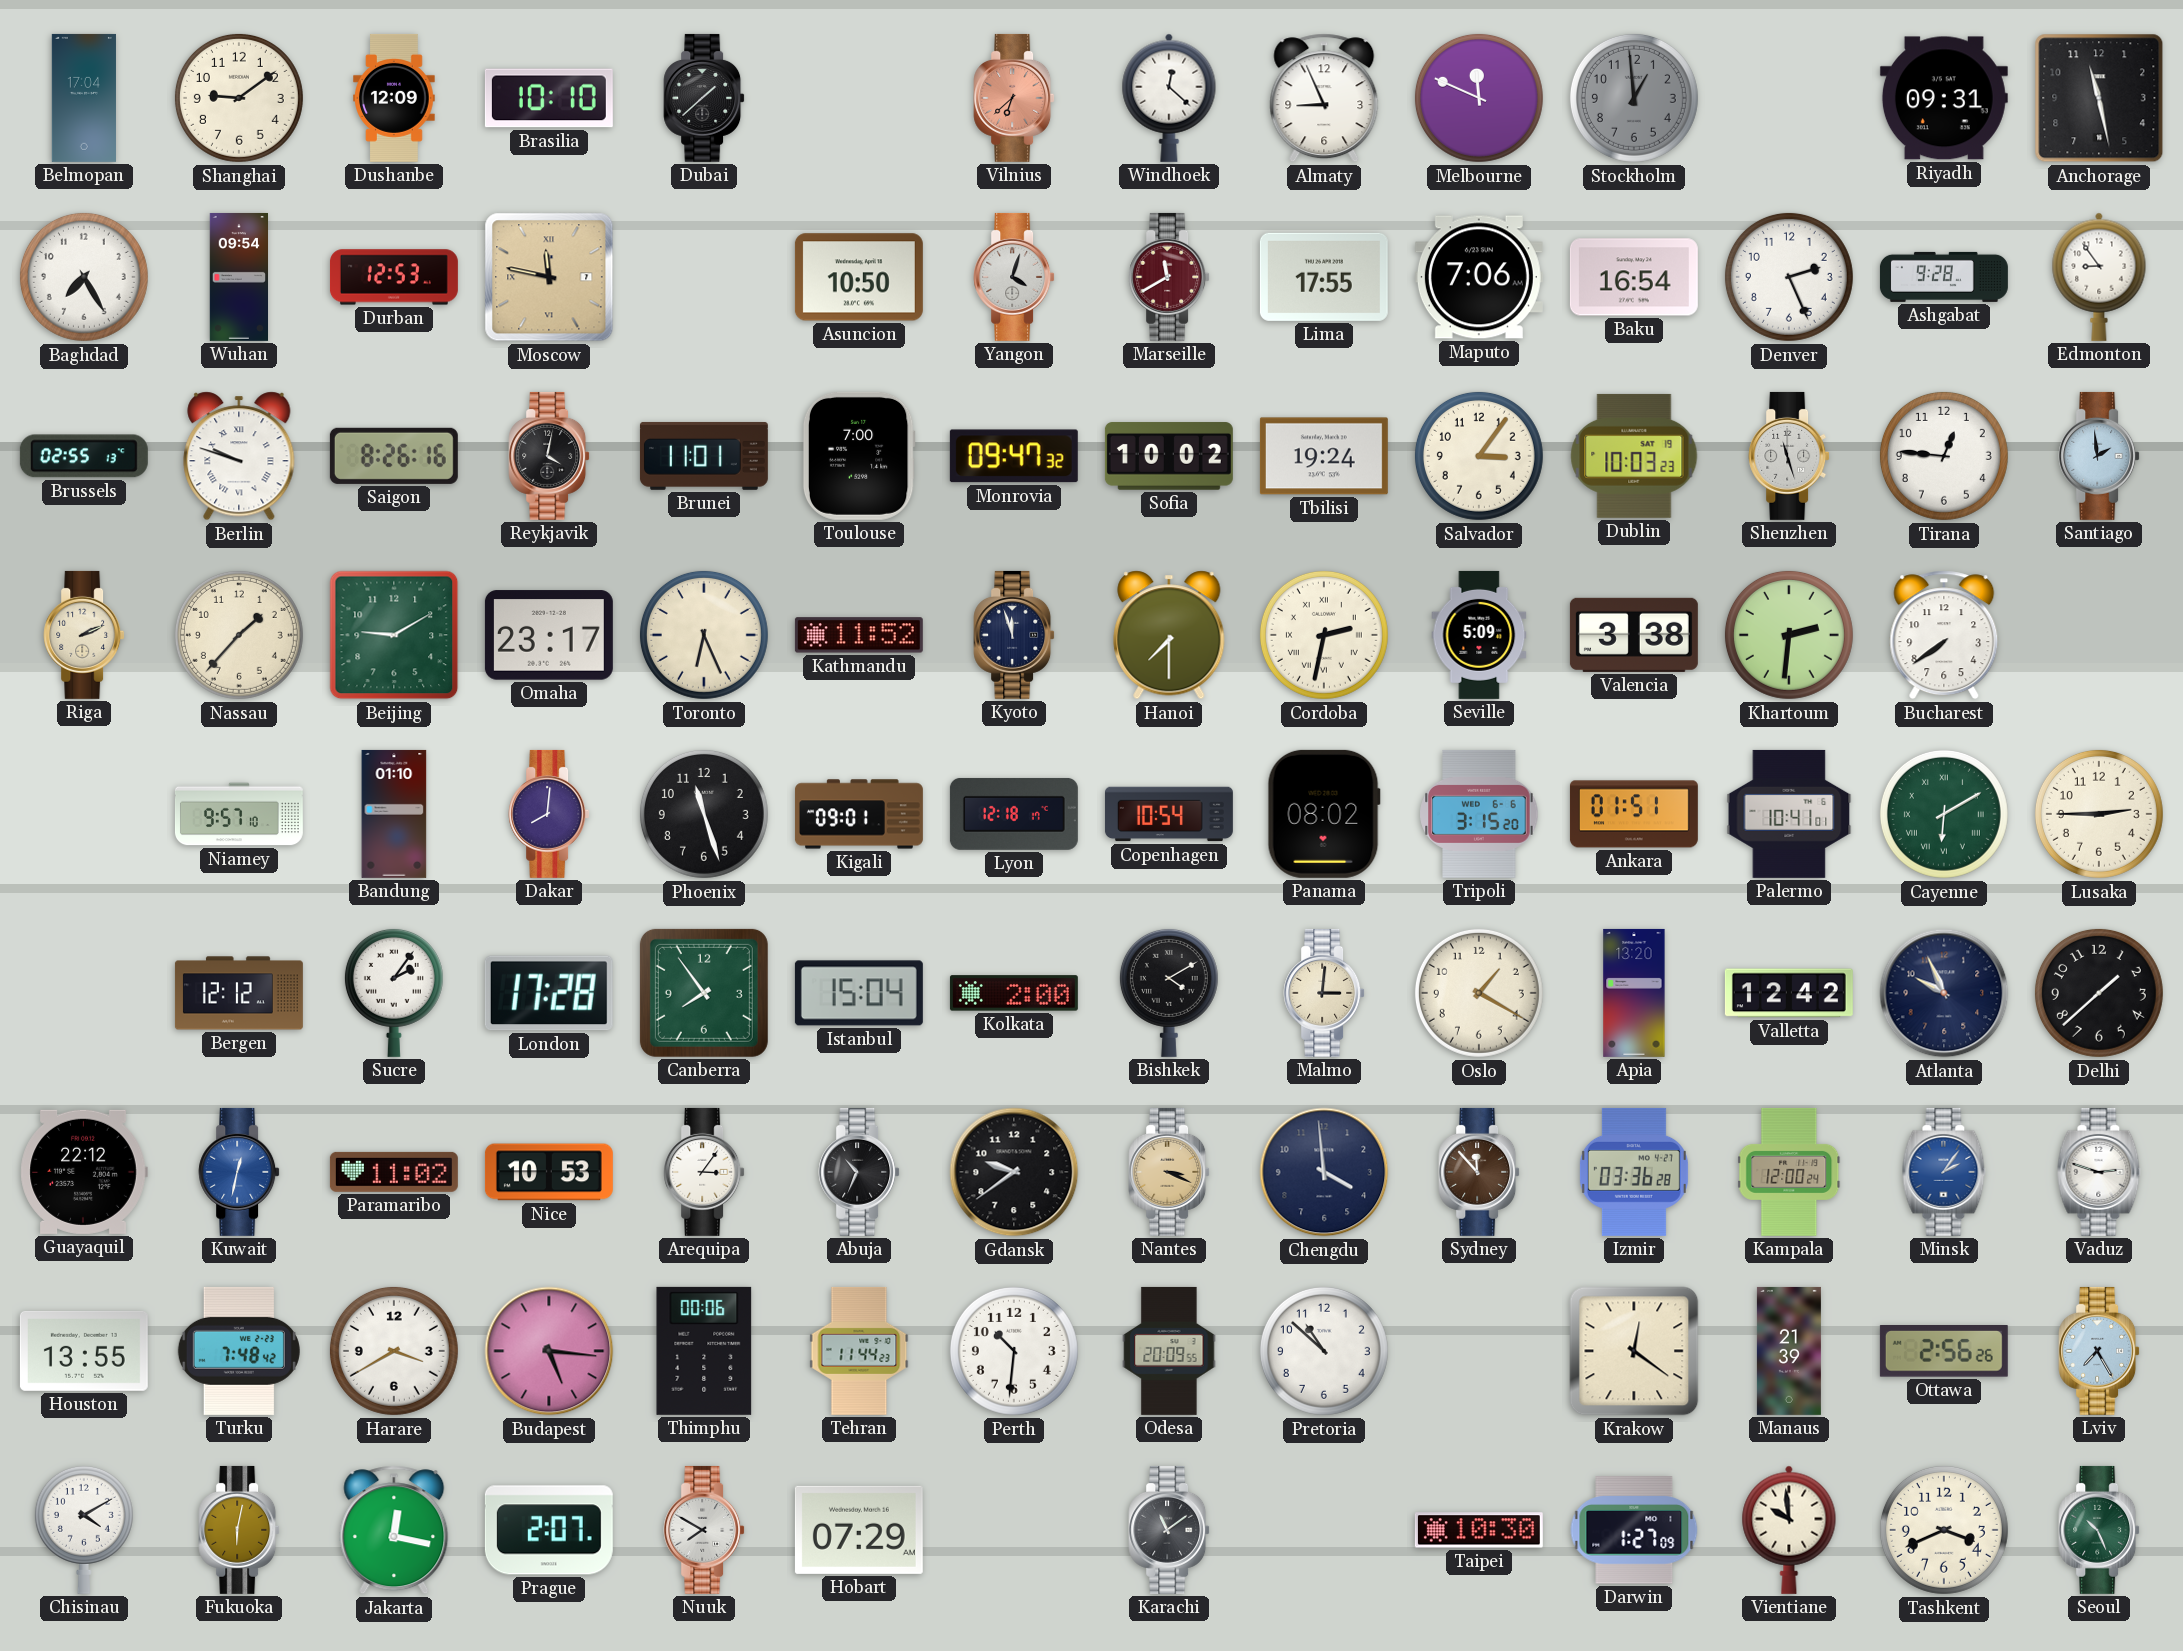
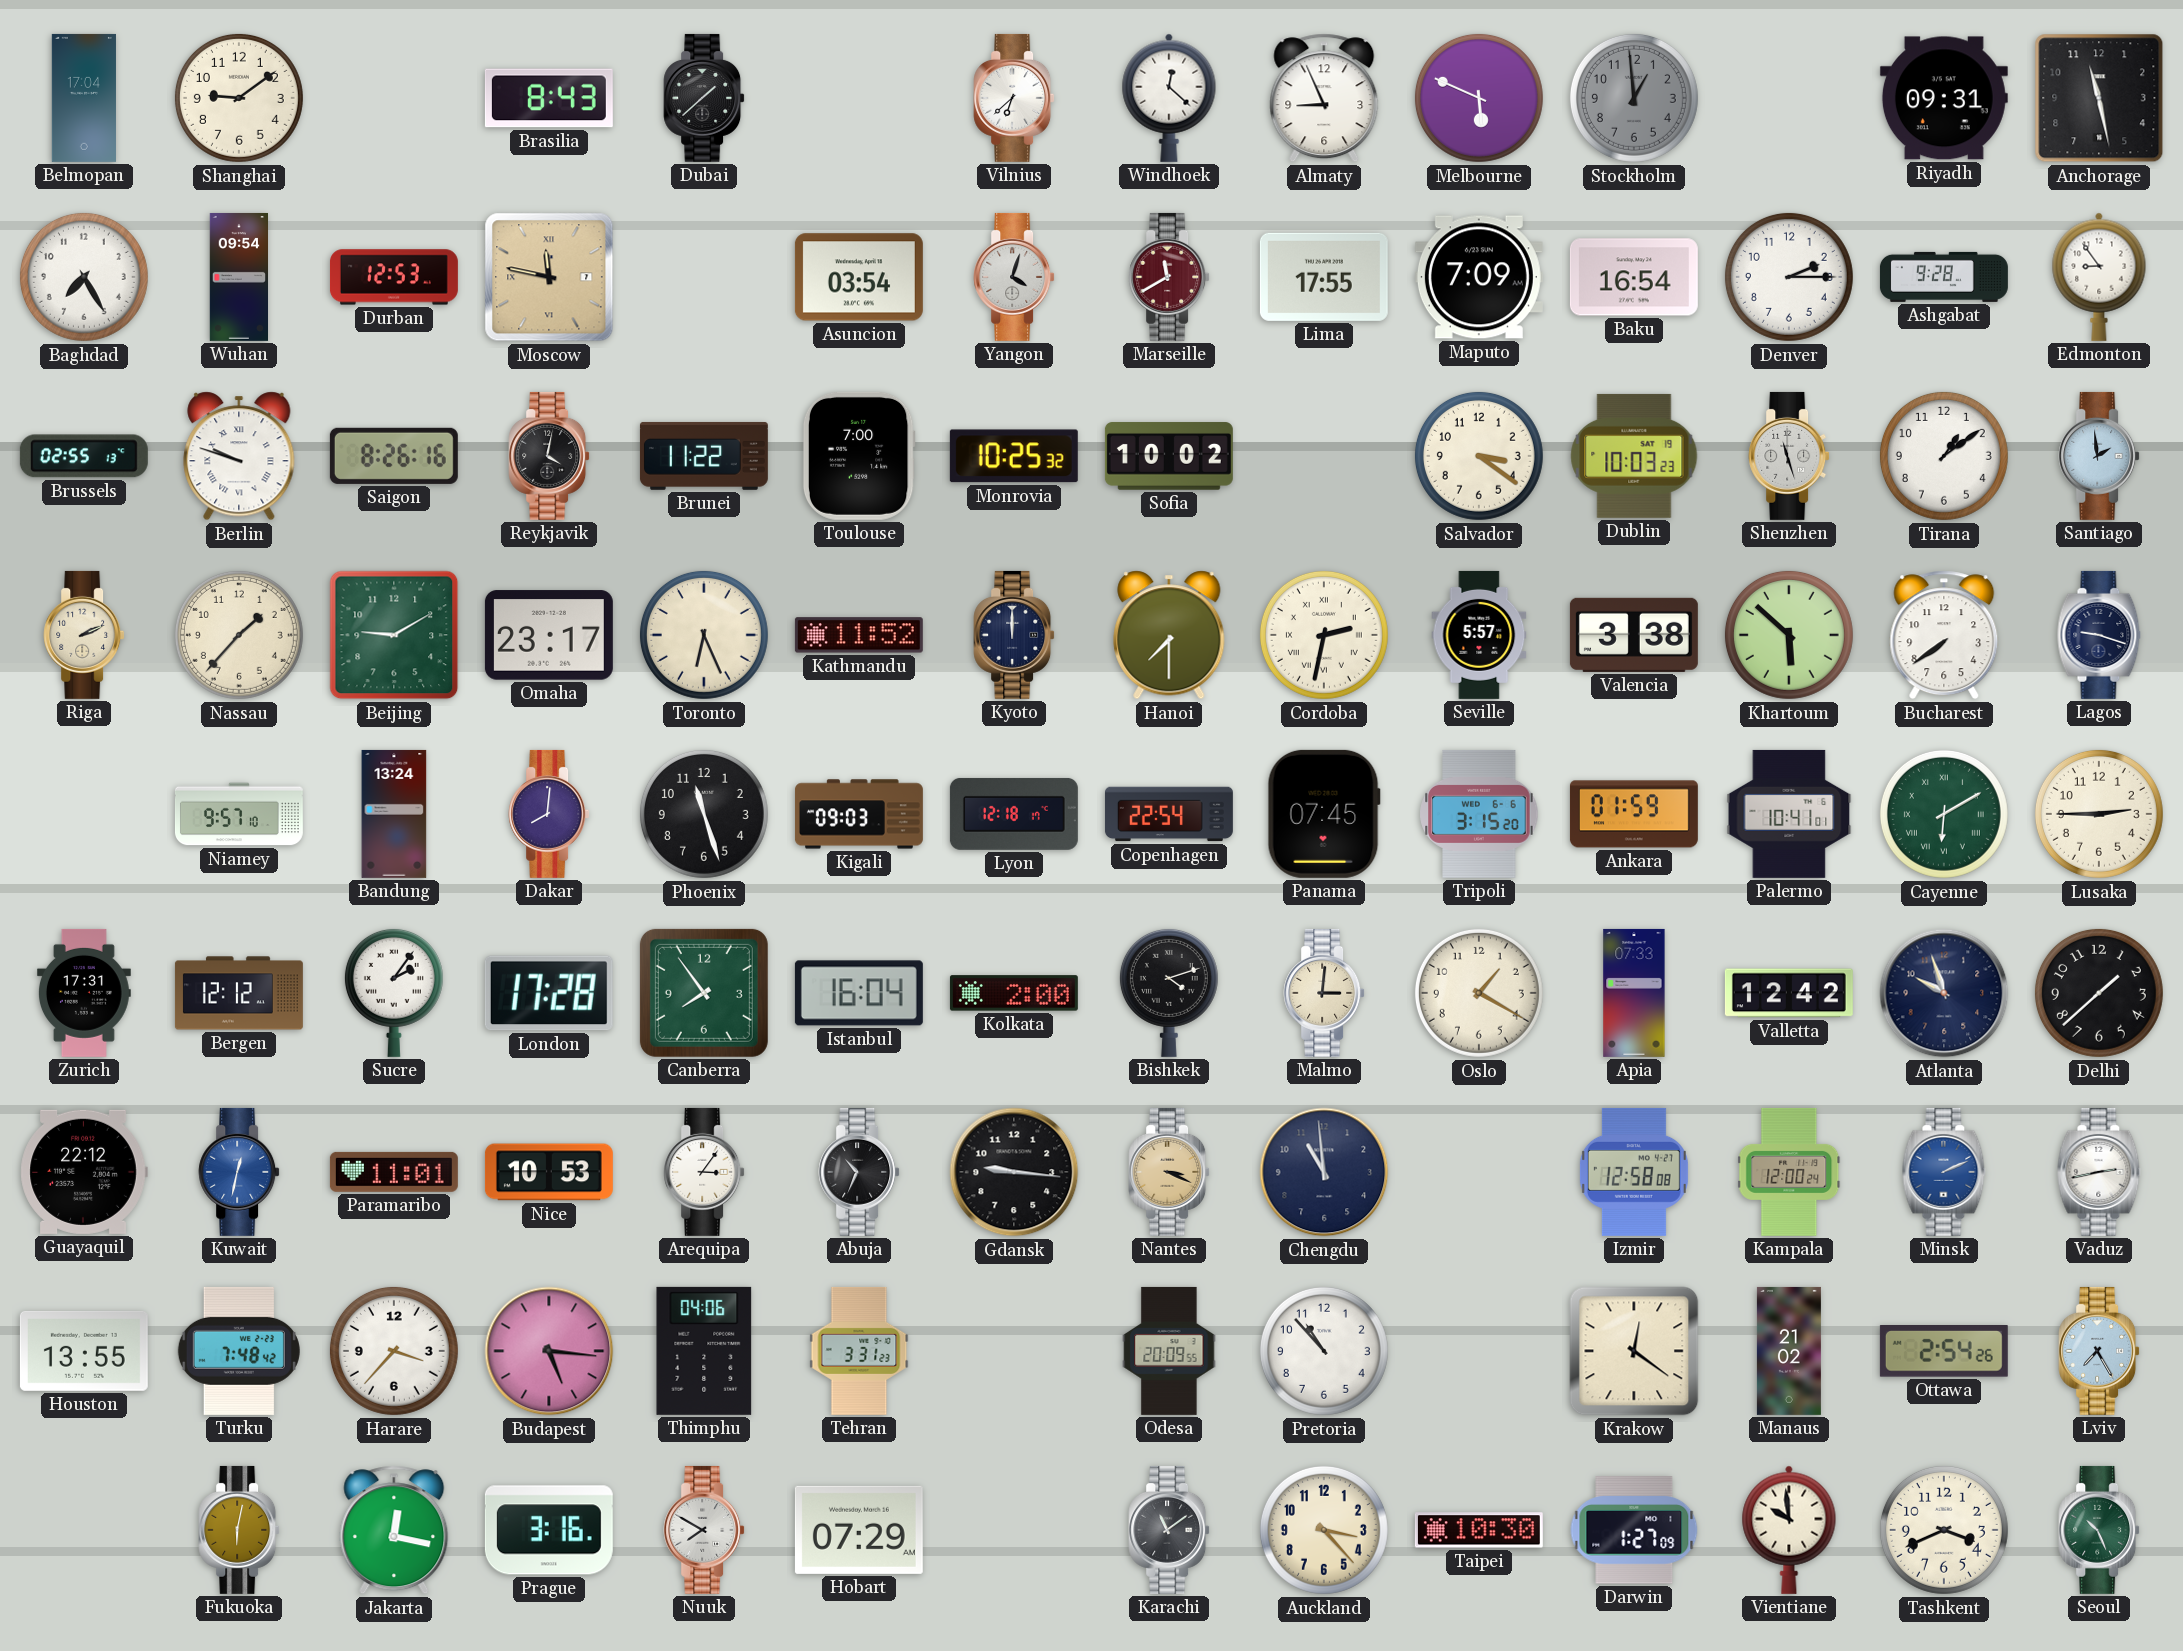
Dushanbe: 12:09 -> none
Brasilia: 10:10 -> 8:43
Vilnius dial: salmon -> white
Melbourne: 11:49 -> 5:49
Asuncion: 10:50 -> 03:54
Maputo: 7:06 -> 7:09
Denver: 2:26 -> 2:15
Brunei: 11:01 -> 11:22
Monrovia: 09:47 -> 10:25
Tbilisi: 19:24 -> none
Salvador: 3:06 -> 3:21
Tirana: 12:46 -> 1:09
Kyoto: 11:57 -> 12:00
Seville: 5:09 -> 5:57
Khartoum: 2:31 -> 5:52
Lagos: none -> 9:18
Bandung: 01:10 -> 13:24
Kigali: 09:01 -> 09:03
Copenhagen: 10:54 -> 22:54
Panama: 08:02 -> 07:45
Ankara: 01:51 -> 01:59
Zurich: none -> 17:31
Istanbul: 15:04 -> 16:04
Bishkek: 4:10 -> 4:12
Apia: 13:20 -> 07:33
Atlanta: 9:56 -> 9:57
Paramaribo: 11:02 -> 11:01
Gdansk: 9:39 -> 9:16
Chengdu: 3:59 -> 10:59
Sydney: 11:53 -> none
Izmir: 03:36 -> 12:58
Minsk: 2:06 -> 2:11
Vaduz: 2:48 -> 2:43
Harare: 3:40 -> 3:37
Thimphu: 00:06 -> 04:06
Tehran: 11:44 -> 3:31
Perth: 10:31 -> none
Pretoria: 10:52 -> 10:53
Manaus: 21:39 -> 21:02
Ottawa: 2:56 -> 2:54
Chisinau: 4:10 -> none
Prague: 2:07 -> 3:16
Auckland: none -> 3:23
